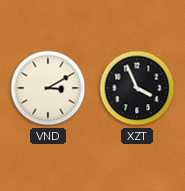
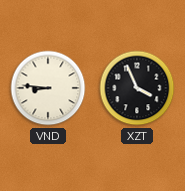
VND: 3:10 -> 8:46
